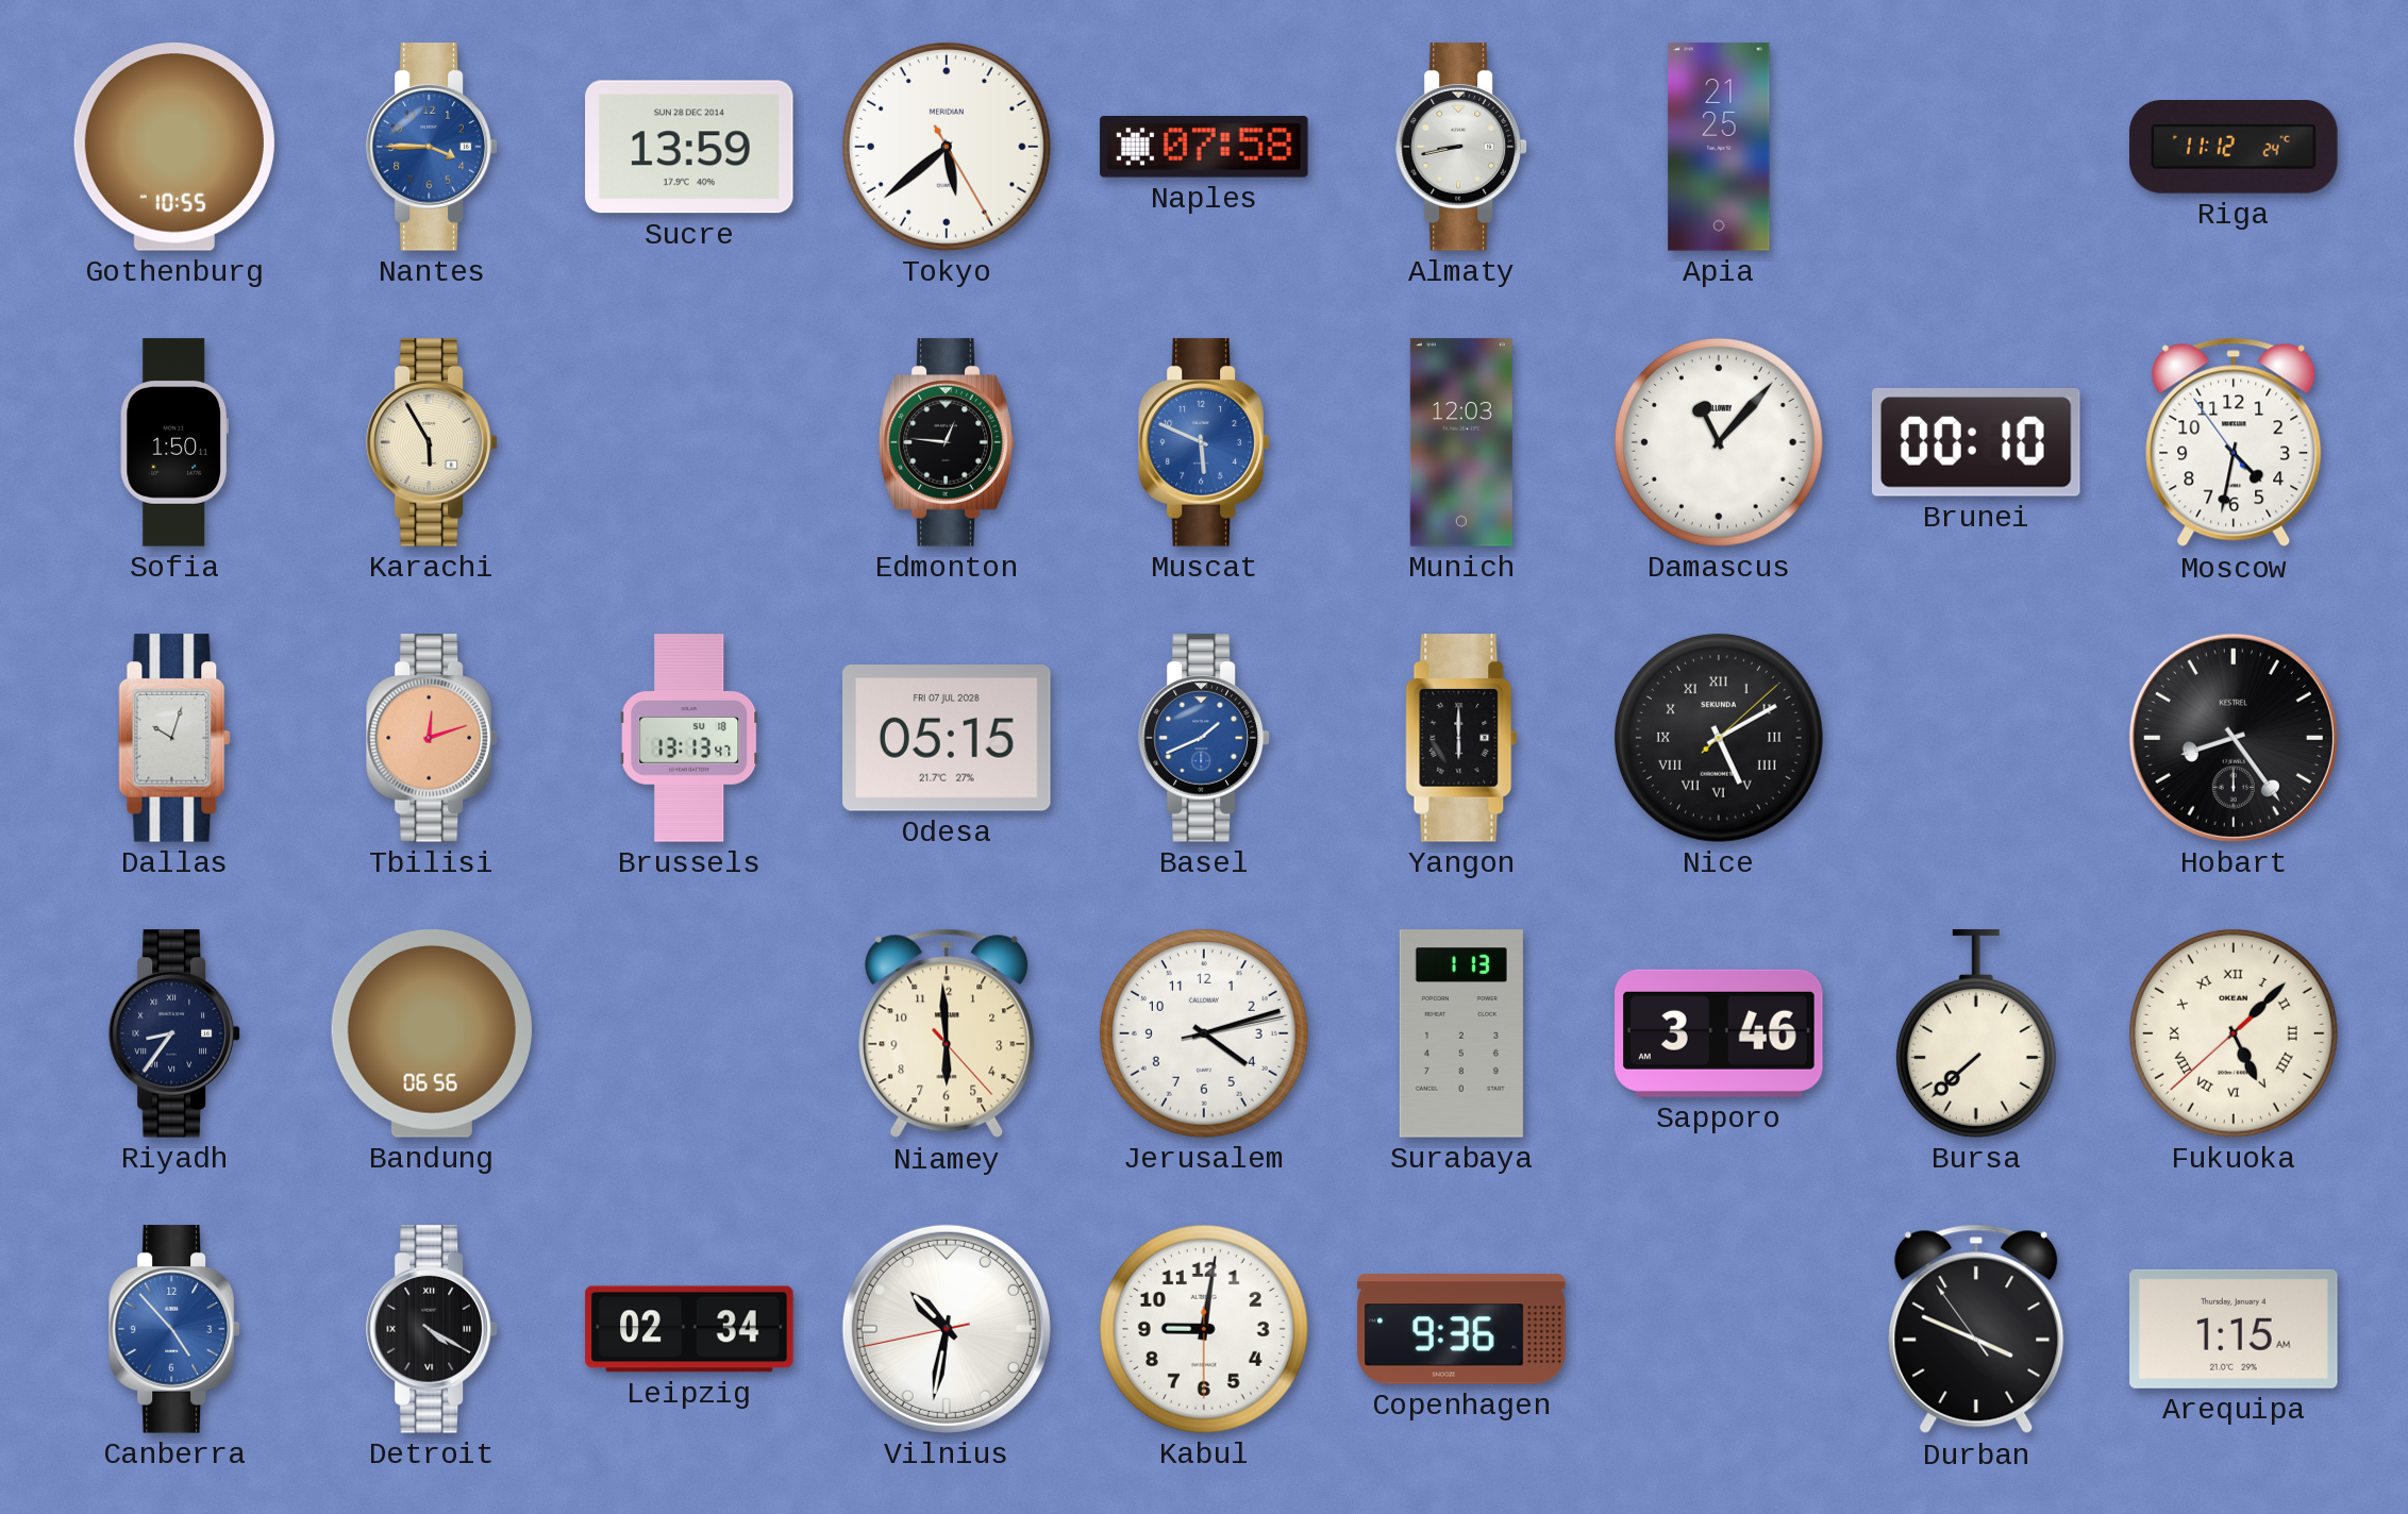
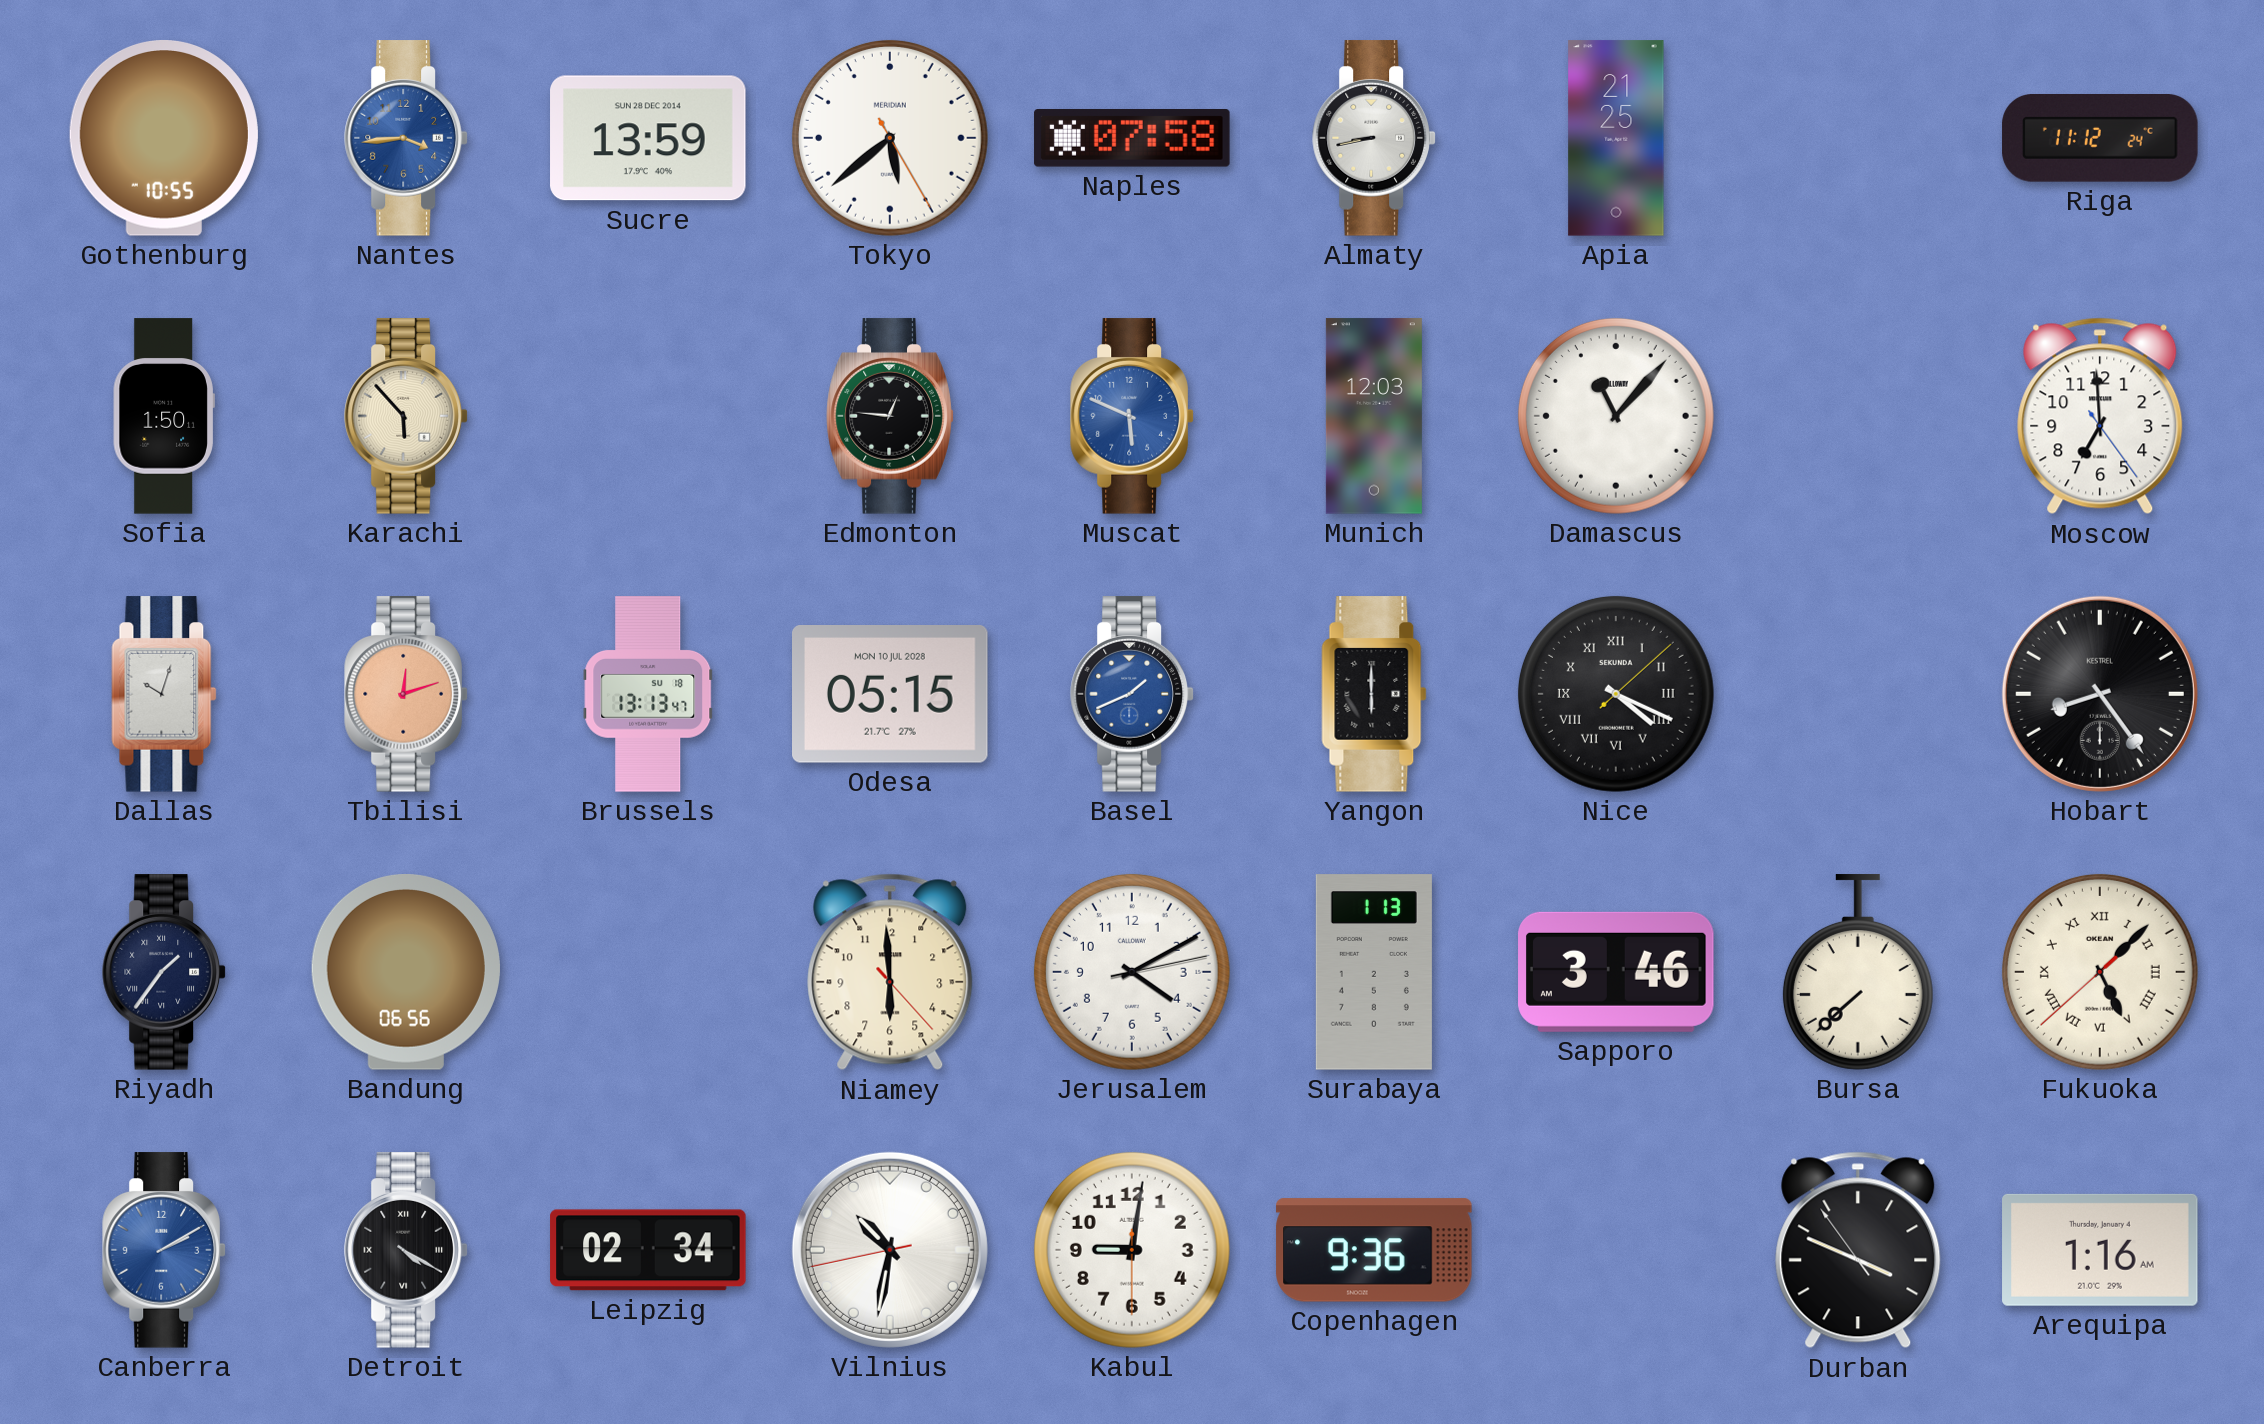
Nantes: 3:45 -> 3:44
Karachi: 5:55 -> 5:53
Brunei: 00:10 -> none
Moscow: 4:31 -> 6:59
Odesa date: FRI 07 JUL 2028 -> MON 10 JUL 2028
Nice: 5:10 -> 4:19
Riyadh: 8:36 -> 1:36
Jerusalem: 4:12 -> 4:10
Canberra: 4:53 -> 2:10
Arequipa: 1:15 -> 1:16
